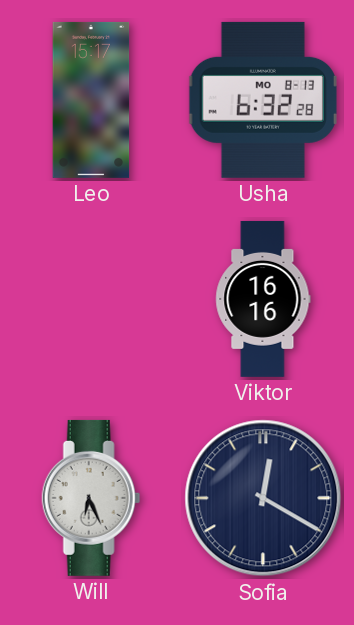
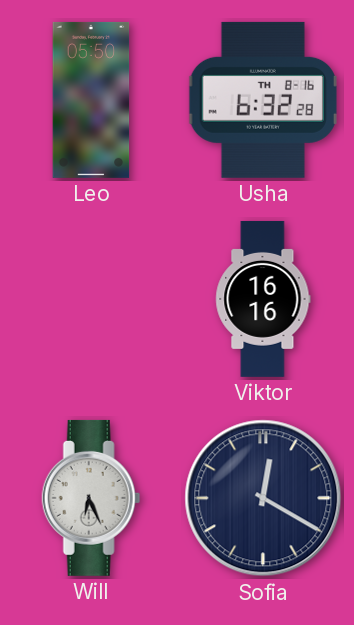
Leo: 15:17 -> 05:50
Usha date: MO 8-13 -> TH 8-16
